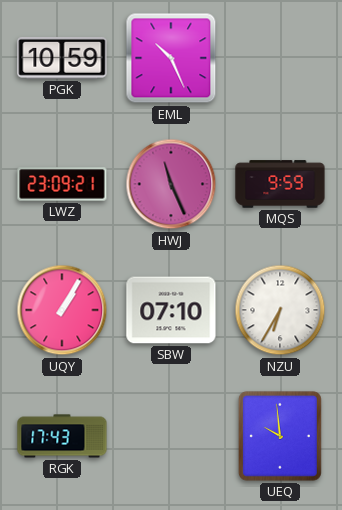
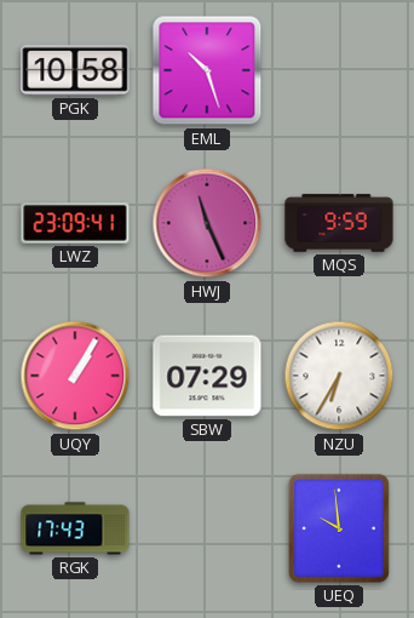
PGK: 10:59 -> 10:58
EML: 10:26 -> 10:27
LWZ: 23:09:21 -> 23:09:41
SBW: 07:10 -> 07:29
